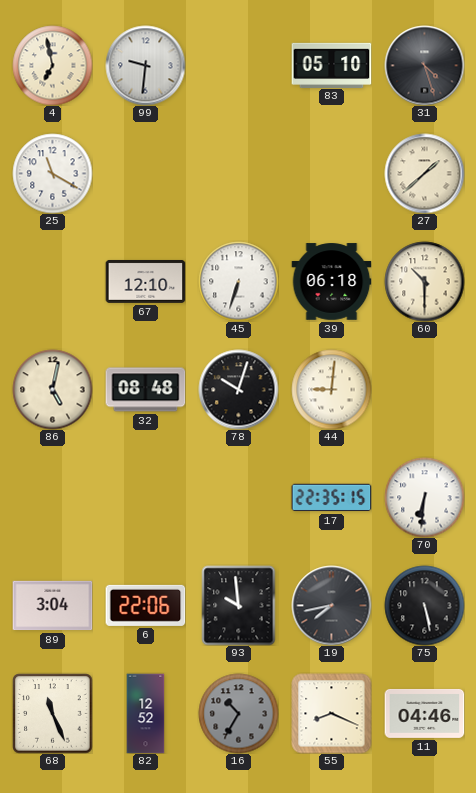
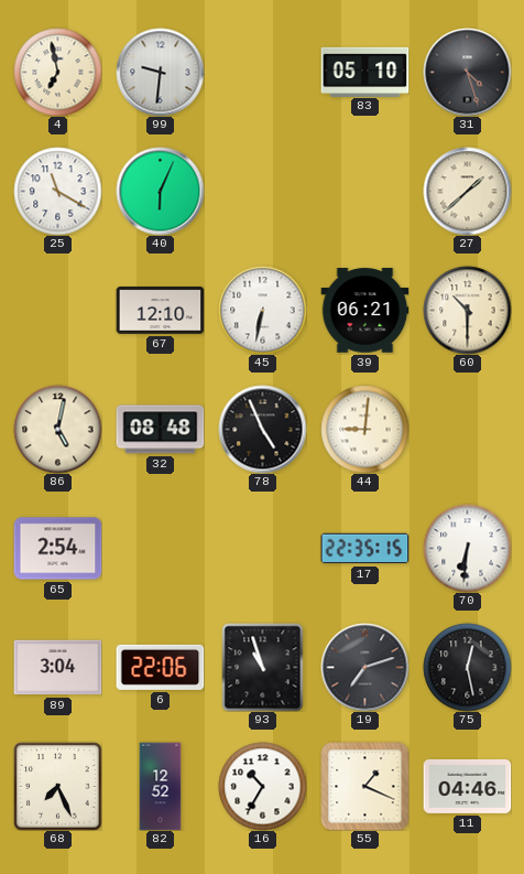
40: none -> 6:04
45: 6:33 -> 6:32
39: 06:18 -> 06:21
78: 10:03 -> 4:56
65: none -> 2:54
93: 9:59 -> 10:57
19: 7:43 -> 7:12
75: 5:28 -> 12:28
68: 11:26 -> 7:26
16 dial: grey -> white
55: 8:19 -> 1:19
